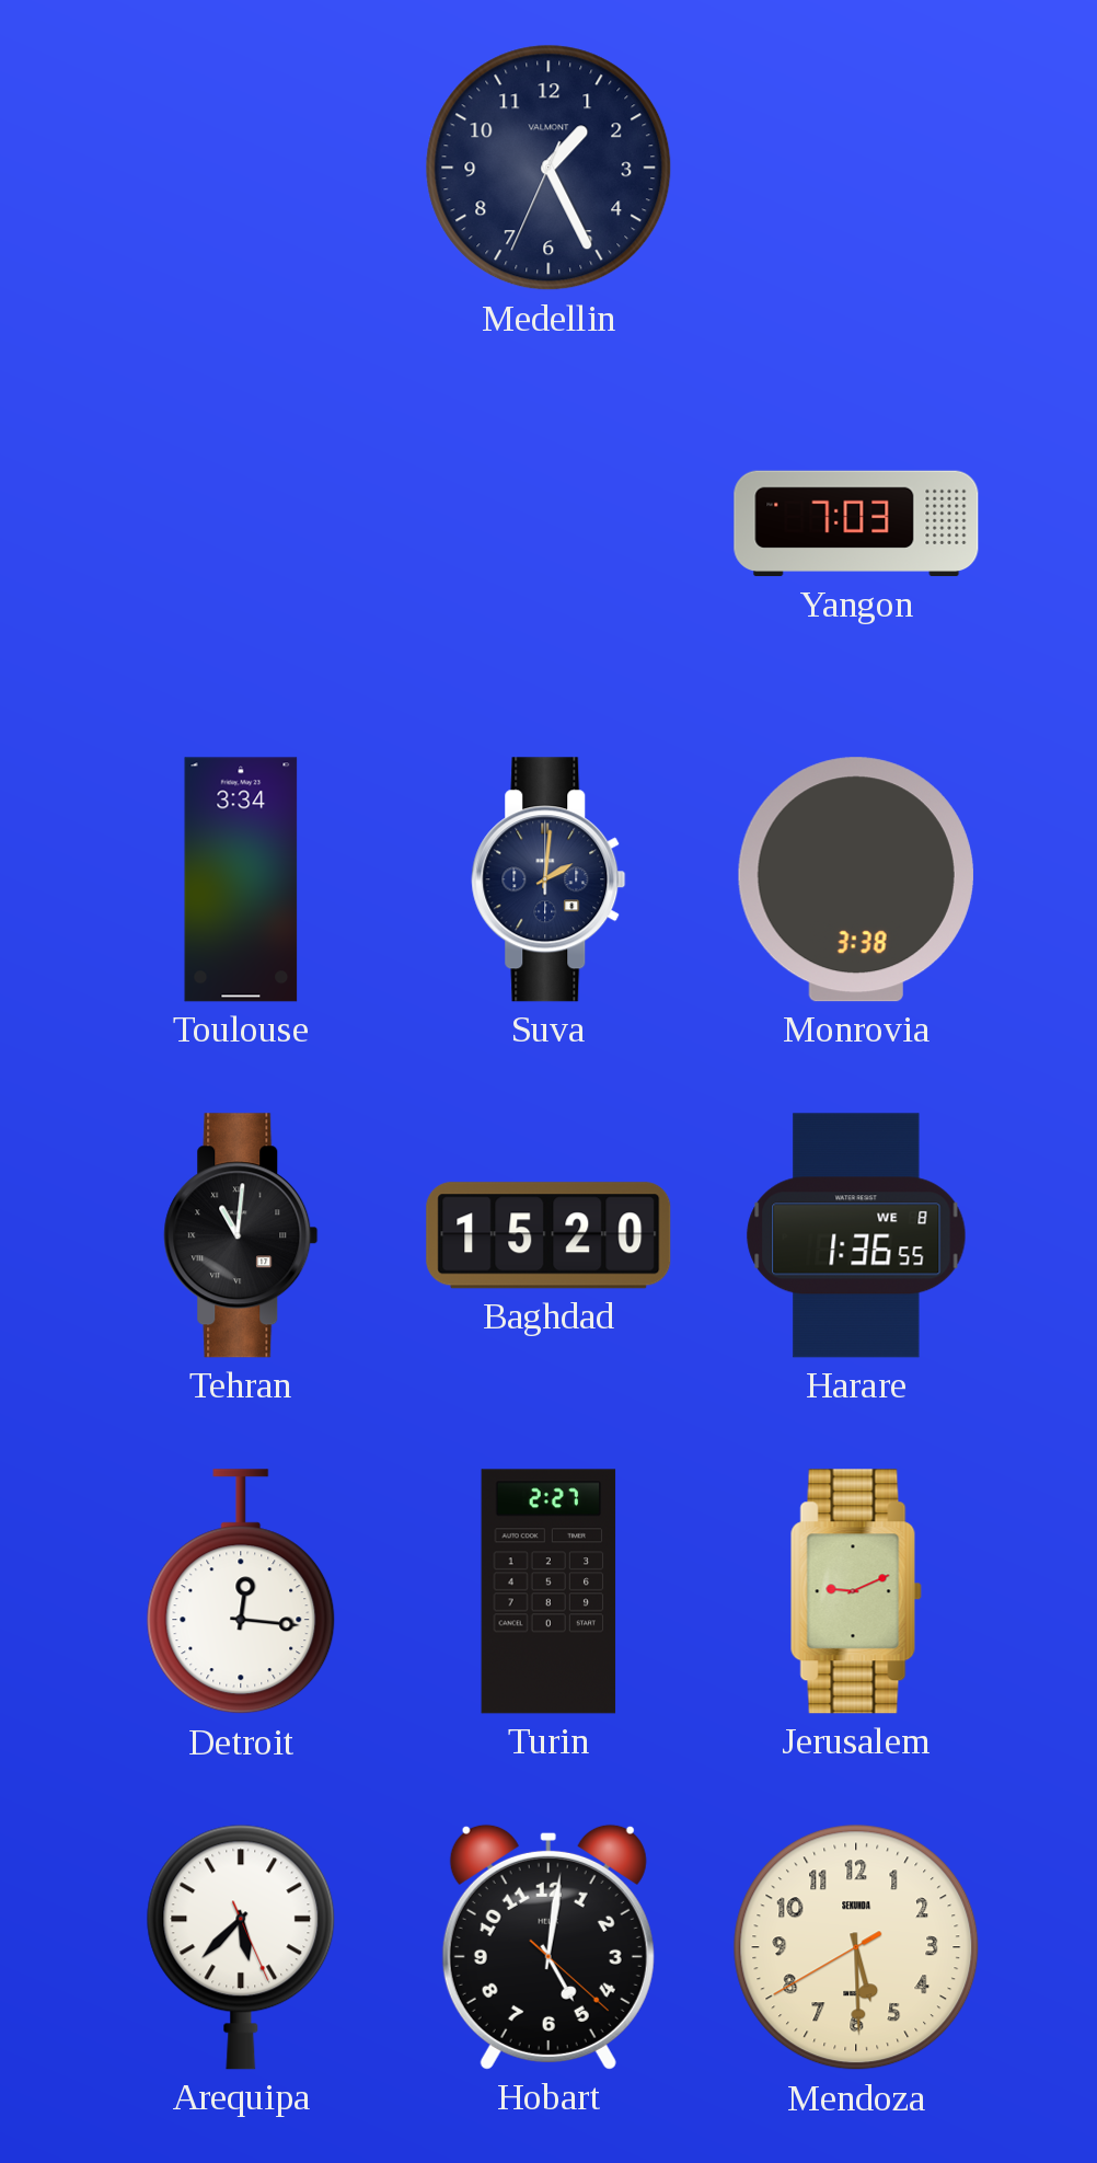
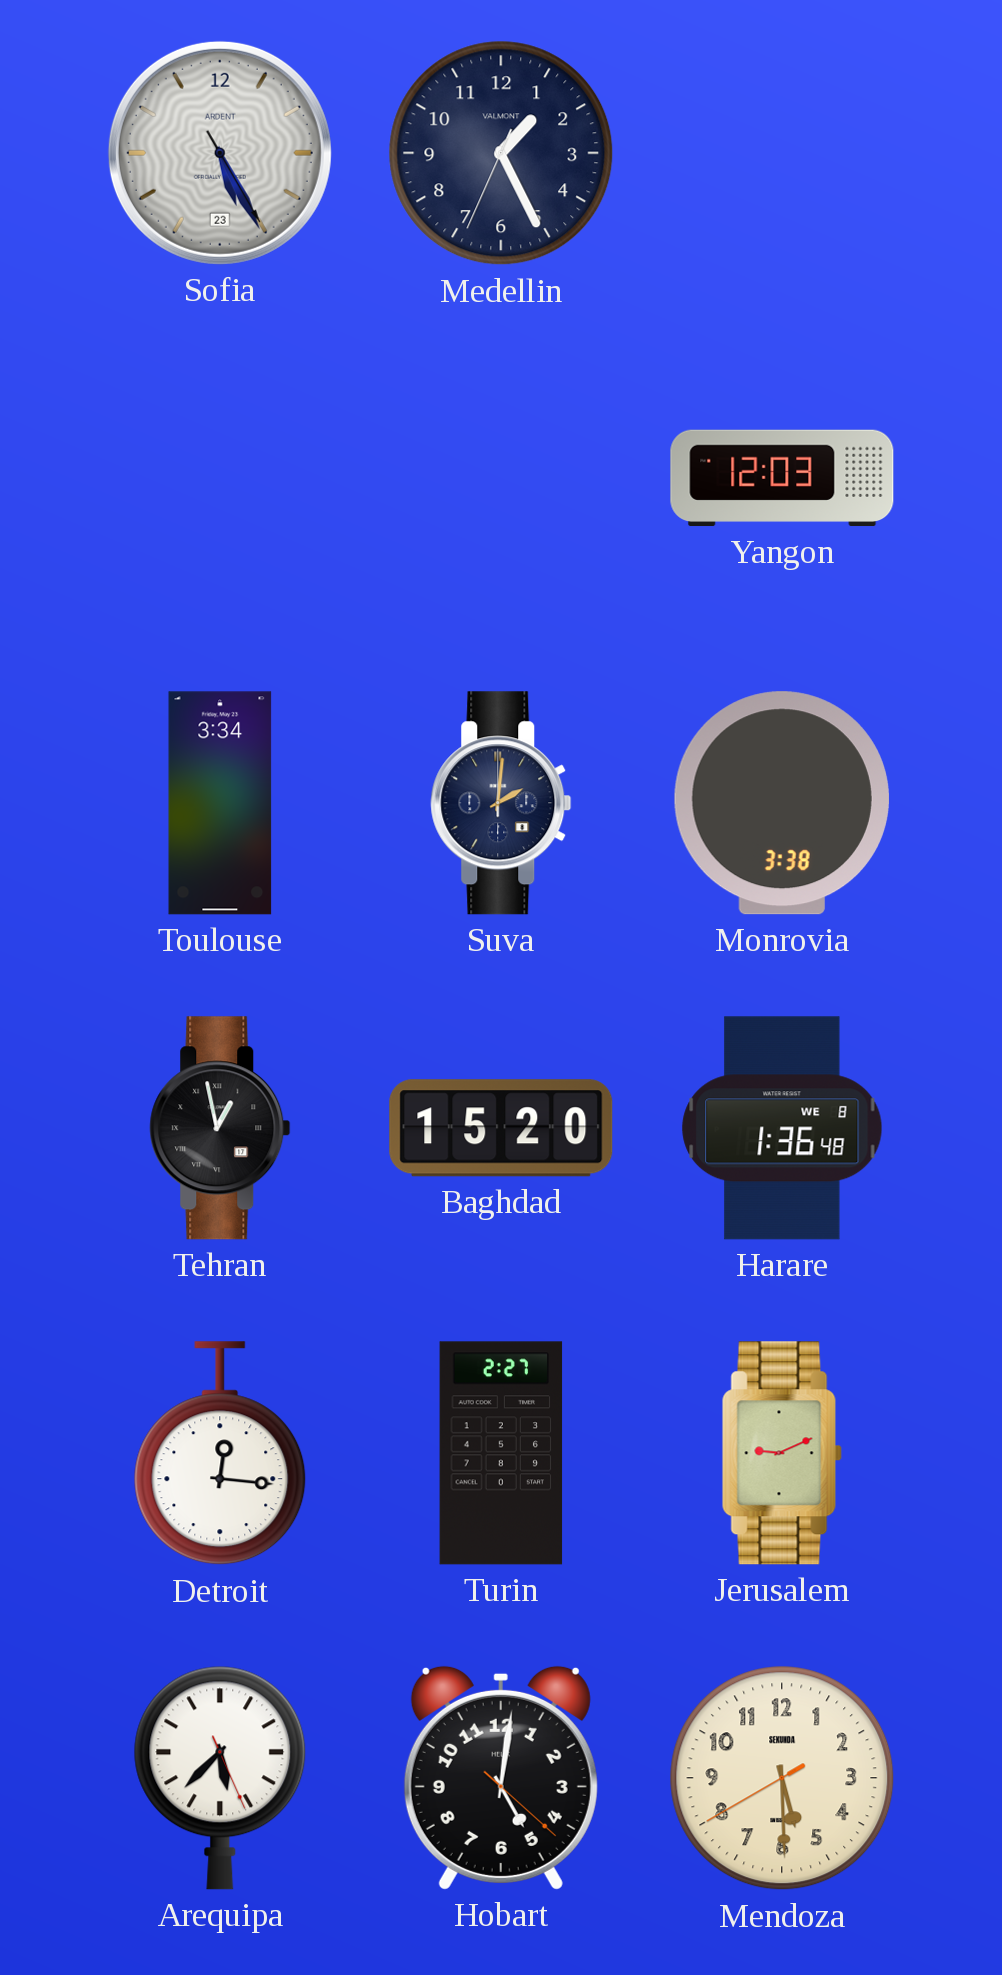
Sofia: none -> 5:25
Yangon: 7:03 -> 12:03
Tehran: 11:01 -> 12:58
Harare: 1:36:55 -> 1:36:48
